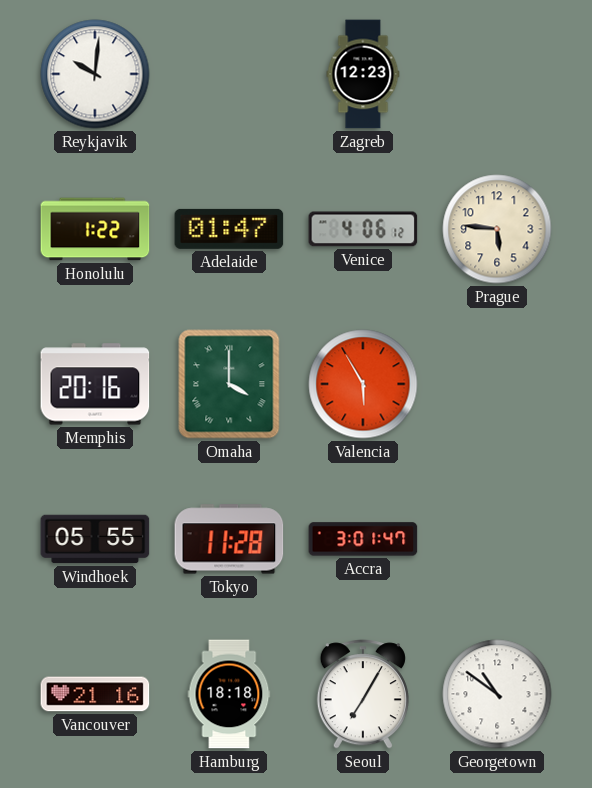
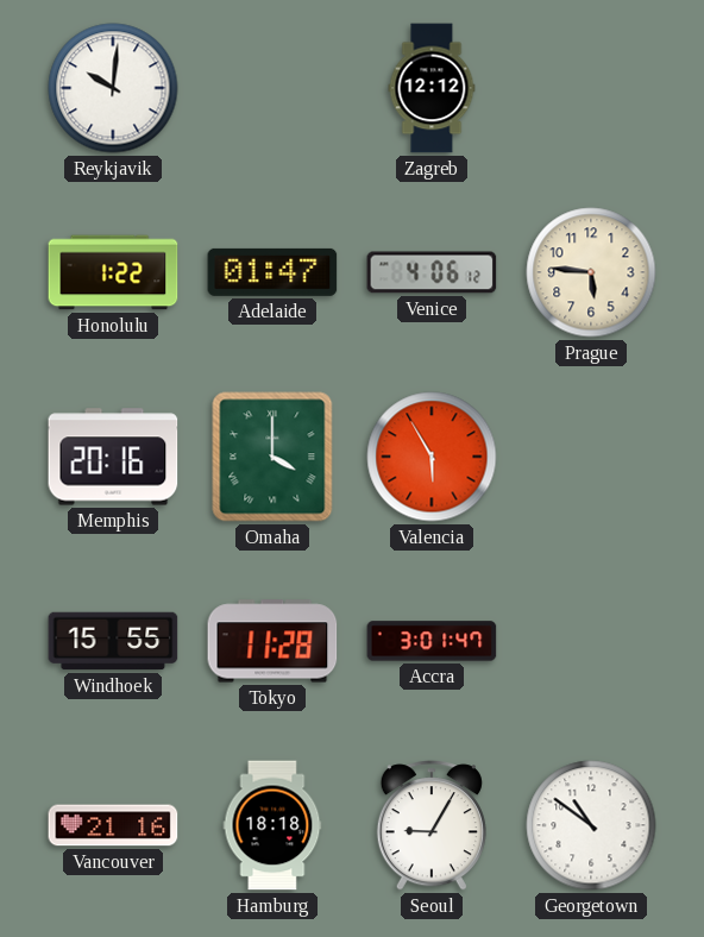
Zagreb: 12:23 -> 12:12
Windhoek: 05:55 -> 15:55
Seoul: 7:05 -> 9:05
